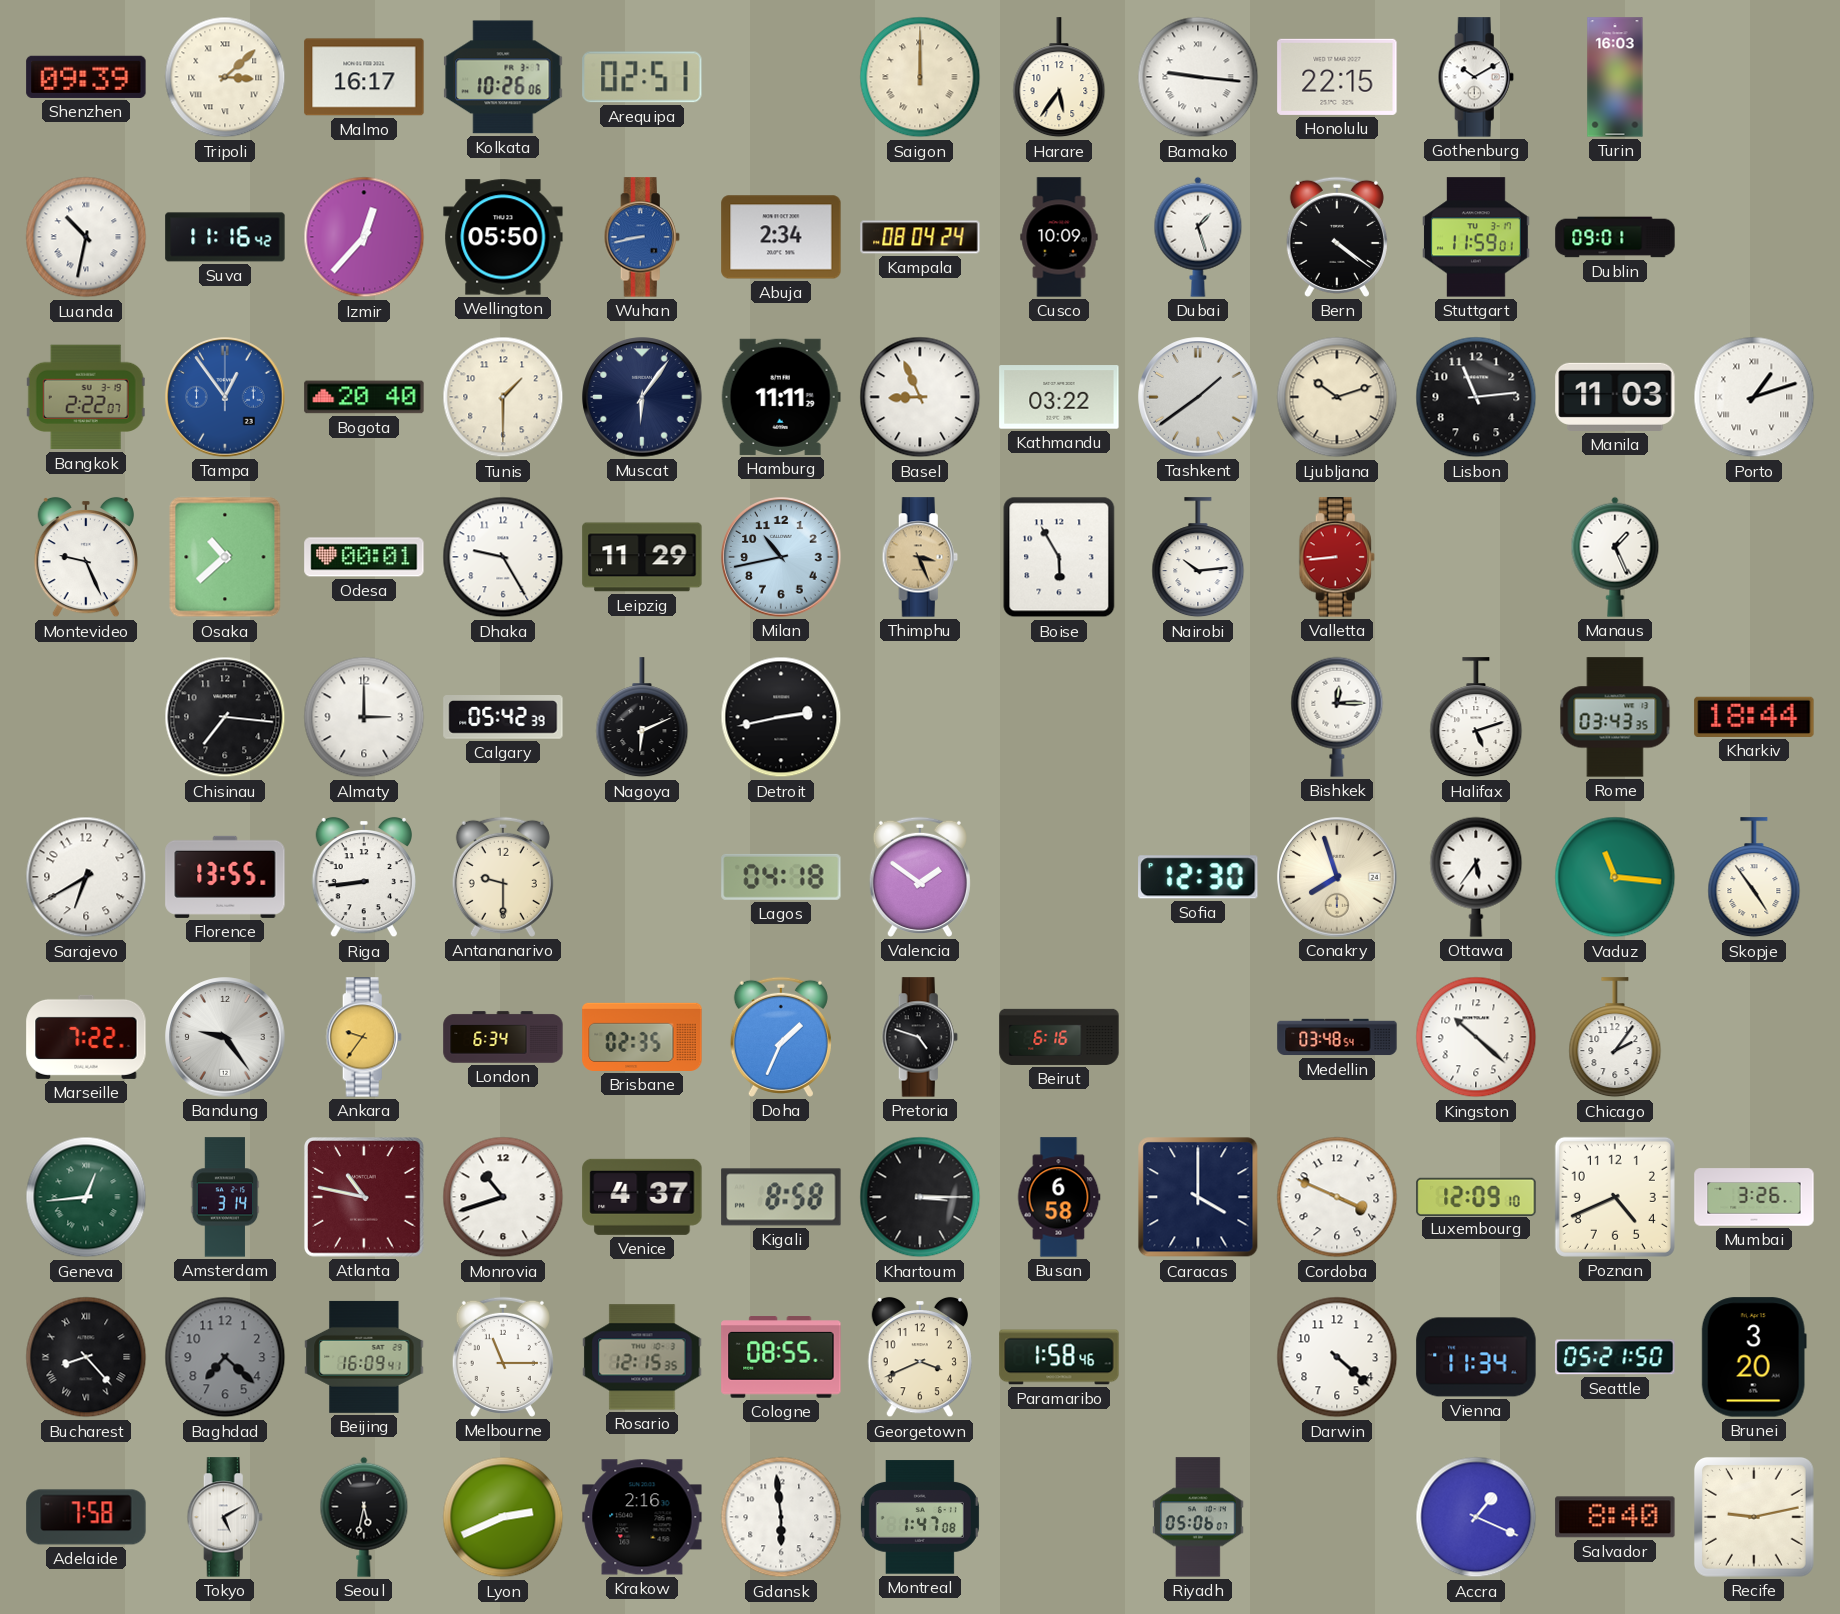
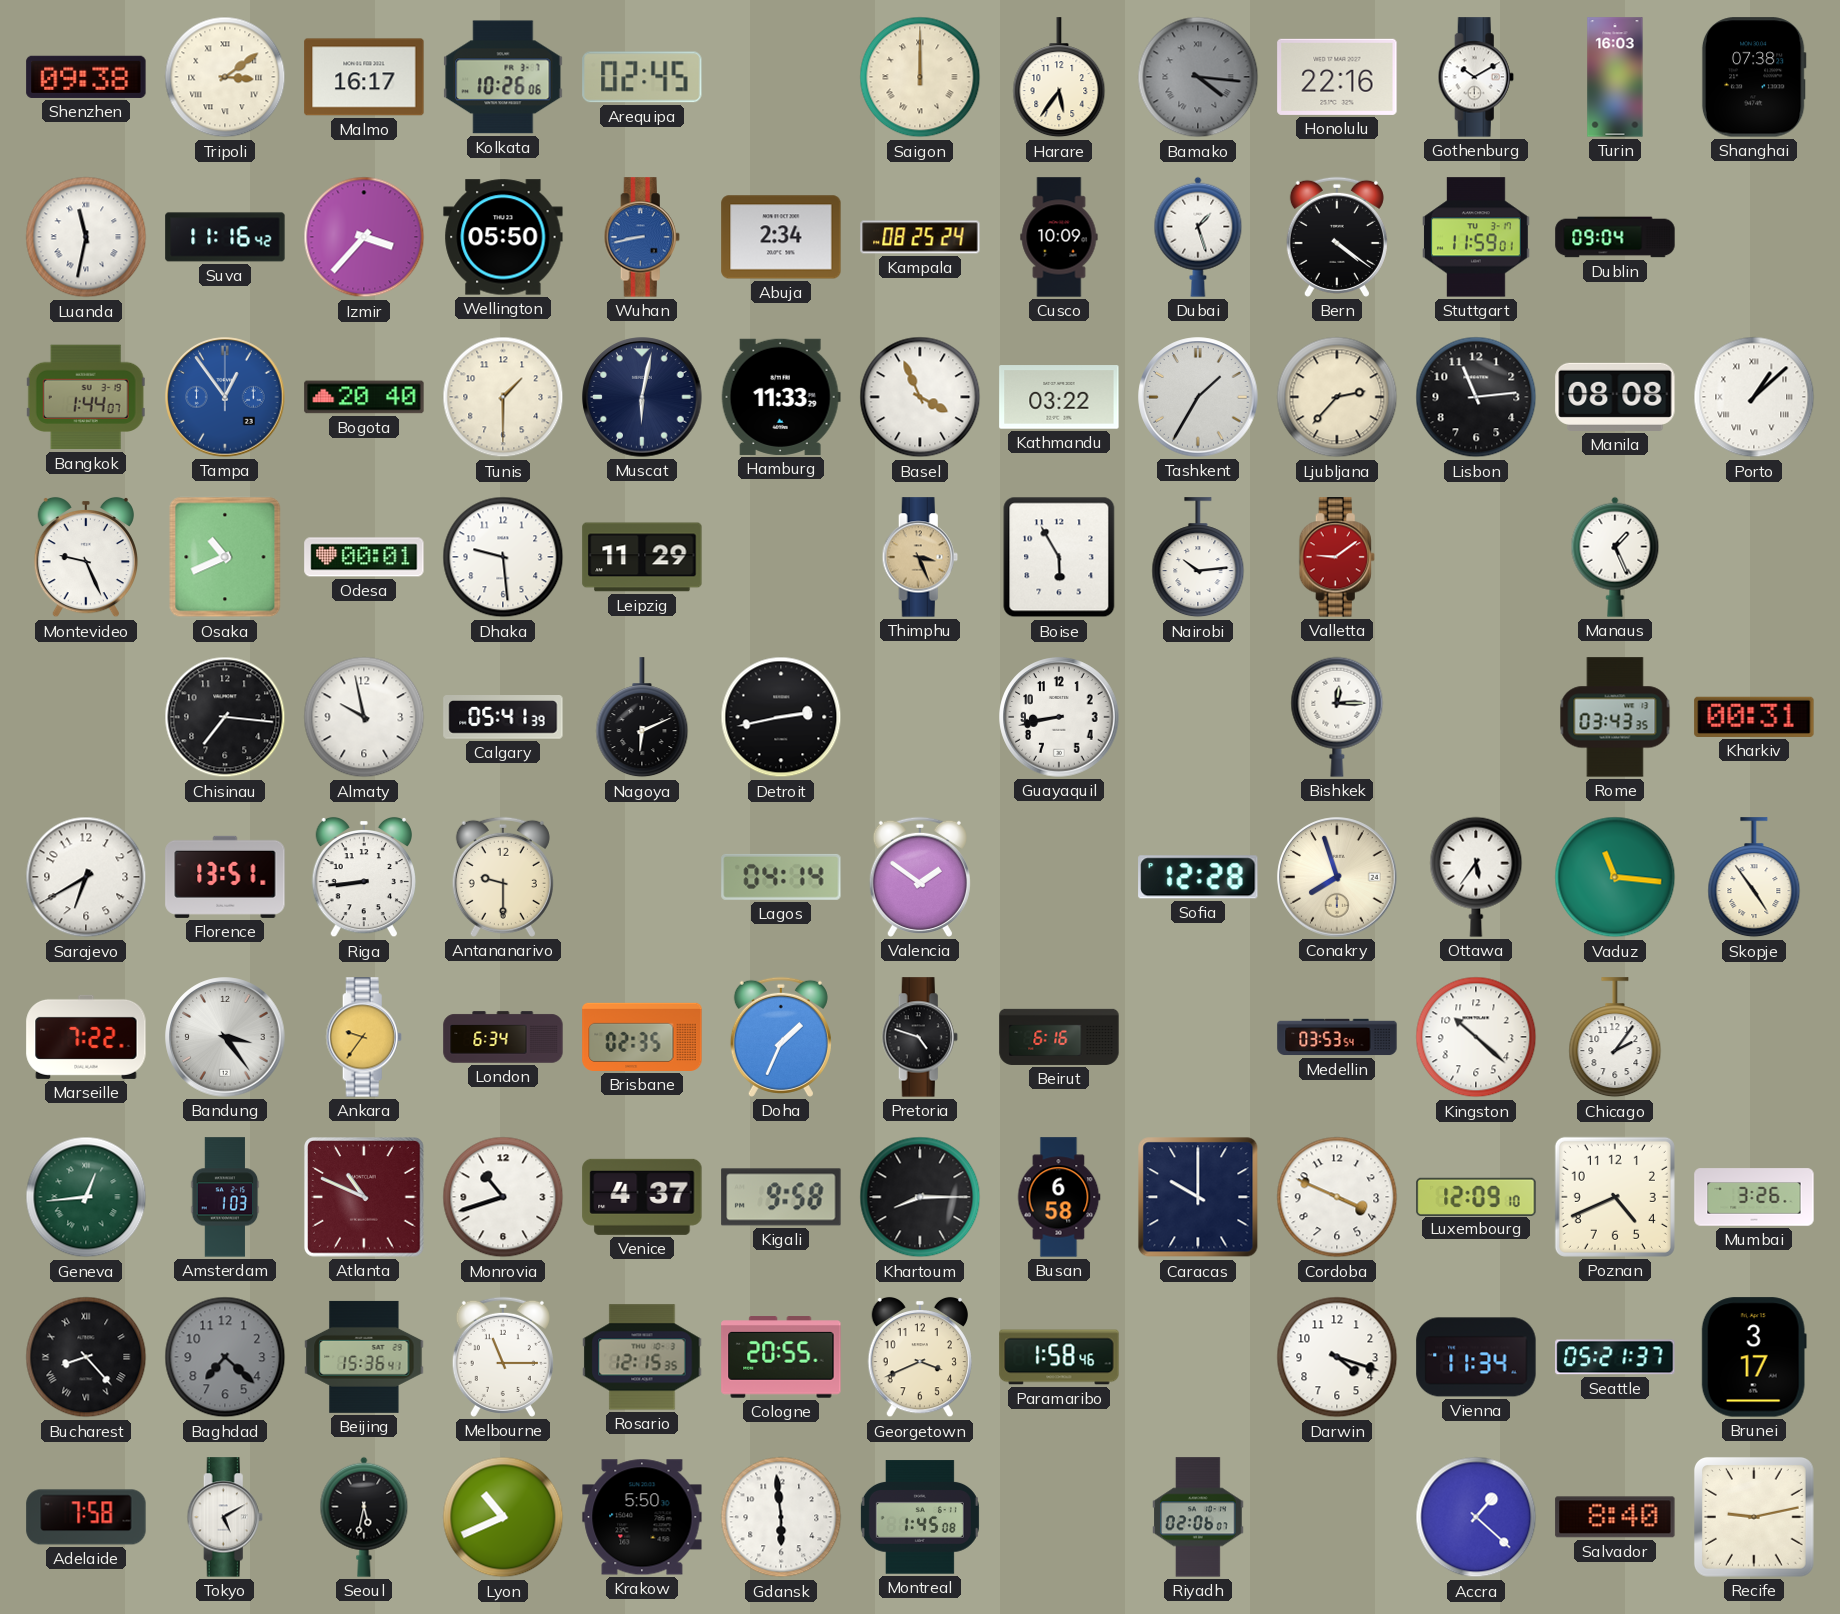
Shenzhen: 09:39 -> 09:38
Tripoli: 3:08 -> 3:09
Arequipa: 02:51 -> 02:45
Bamako: 9:16 -> 4:16
Bamako dial: white -> grey
Honolulu: 22:15 -> 22:16
Shanghai: none -> 07:38
Luanda: 10:32 -> 11:32
Izmir: 12:37 -> 3:37
Kampala: 08:04 -> 08:25
Dublin: 09:01 -> 09:04
Bangkok: 2:22 -> 1:44
Muscat: 6:06 -> 6:02
Hamburg: 11:11 -> 11:33
Basel: 8:56 -> 3:56
Tashkent: 1:39 -> 1:35
Ljubljana: 10:12 -> 2:37
Manila: 11:03 -> 08:08
Porto: 1:12 -> 1:08
Osaka: 10:38 -> 10:41
Dhaka: 9:25 -> 9:29
Milan: 10:43 -> none
Valletta: 8:44 -> 9:09
Almaty: 3:00 -> 9:58
Calgary: 05:42 -> 05:41
Guayaquil: none -> 8:43
Halifax: 5:12 -> none
Kharkiv: 18:44 -> 00:31
Florence: 13:55 -> 13:51
Lagos: 04:18 -> 04:14
Sofia: 12:30 -> 12:28
Bandung: 9:24 -> 3:24
Medellin: 03:48 -> 03:53
Amsterdam: 3:14 -> 1:03
Atlanta: 10:47 -> 10:49
Kigali: 8:58 -> 9:58
Khartoum: 3:15 -> 8:15
Caracas: 4:00 -> 10:00
Beijing: 16:09 -> 15:36
Cologne: 08:55 -> 20:55
Darwin: 4:22 -> 4:18
Seattle: 05:21:50 -> 05:21:37
Brunei: 3:20 -> 3:17
Lyon: 2:41 -> 10:41
Krakow: 2:16 -> 5:50
Montreal: 1:47 -> 1:45
Riyadh: 05:06 -> 02:06
Accra: 1:19 -> 1:22
